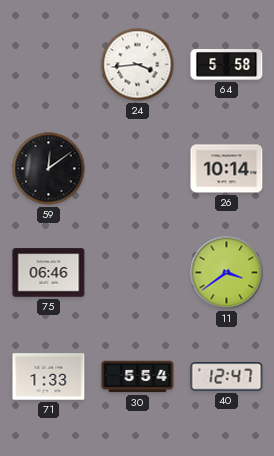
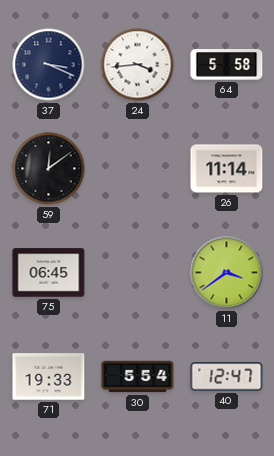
37: none -> 3:19
26: 10:14 -> 11:14
75: 06:46 -> 06:45
71: 1:33 -> 19:33
